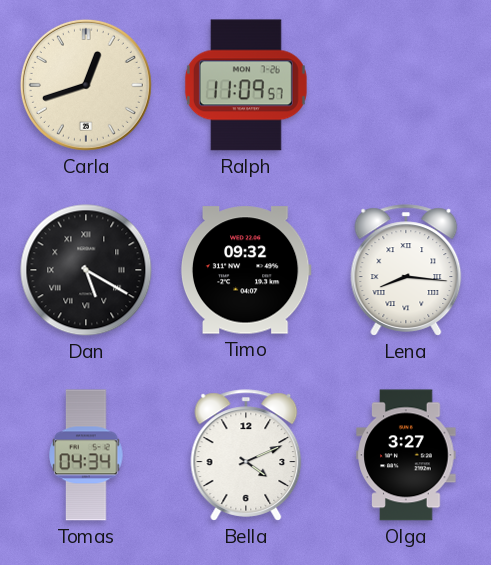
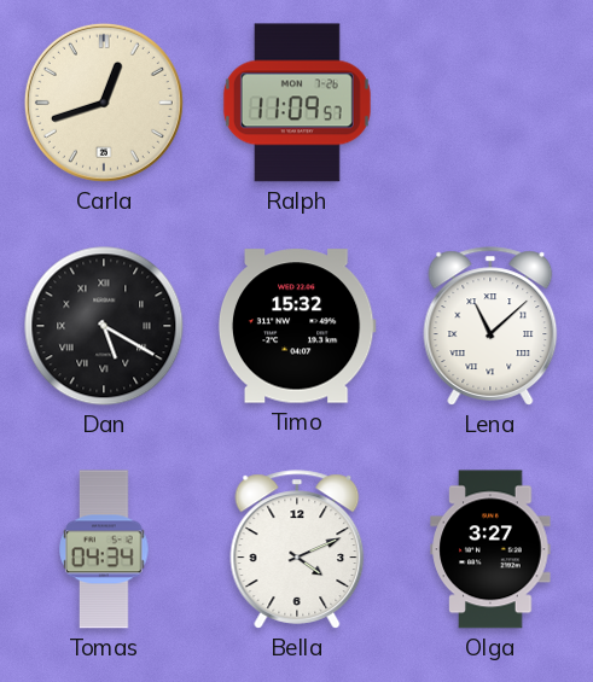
Timo: 09:32 -> 15:32
Lena: 8:16 -> 11:08
